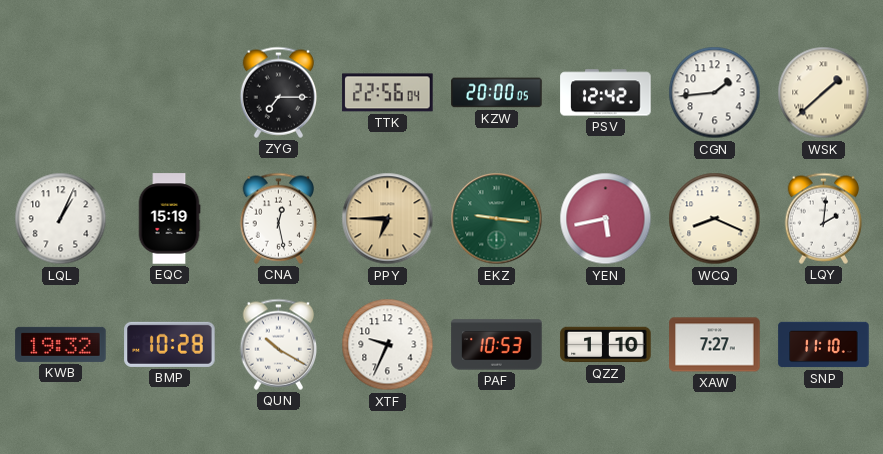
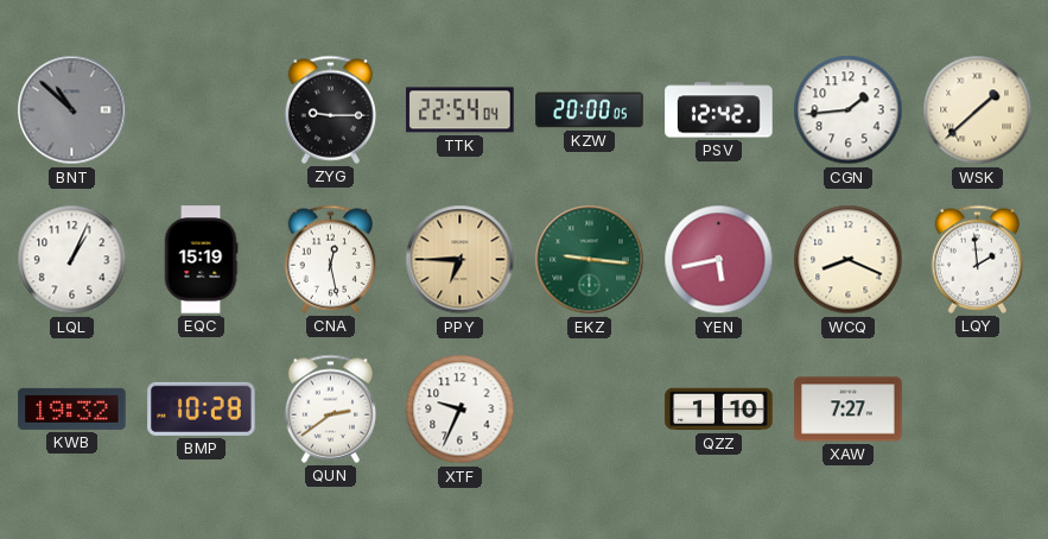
BNT: none -> 10:52
ZYG: 7:15 -> 9:15
TTK: 22:56 -> 22:54
LQY: 2:01 -> 1:59
QUN: 10:20 -> 2:39
PAF: 10:53 -> none
SNP: 11:10 -> none
